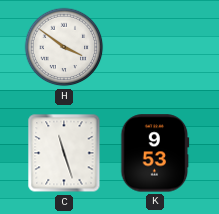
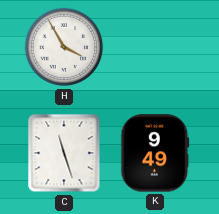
H: 3:51 -> 3:55
K: 9:53 -> 9:49
